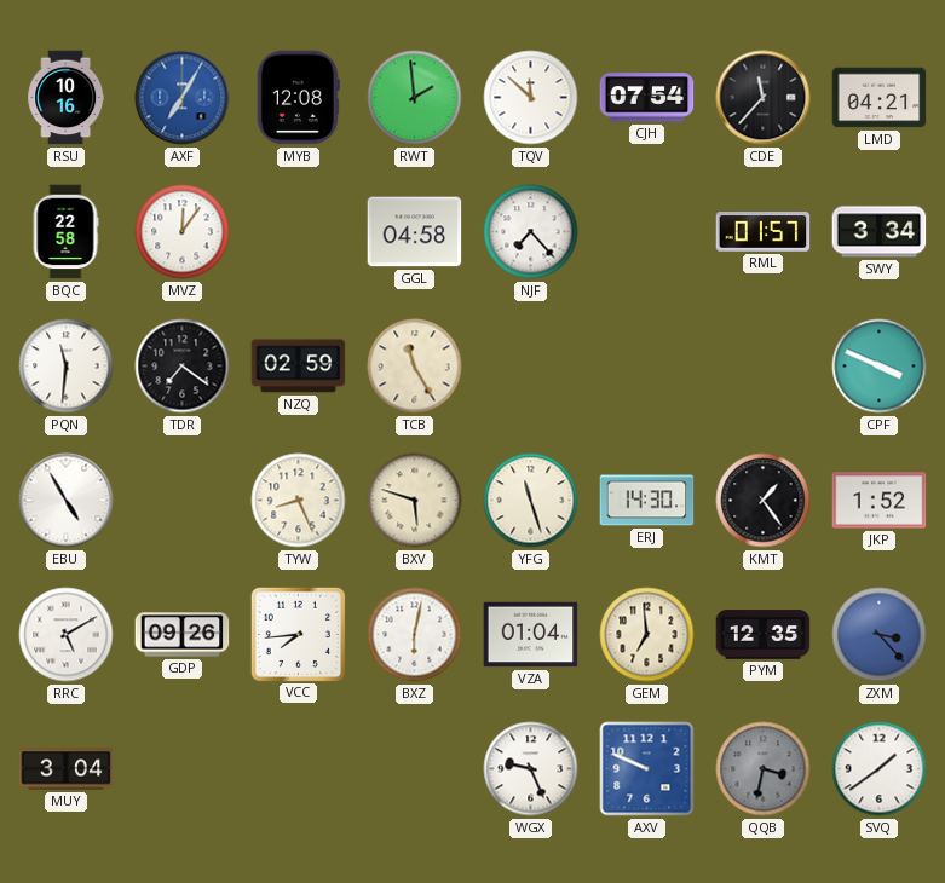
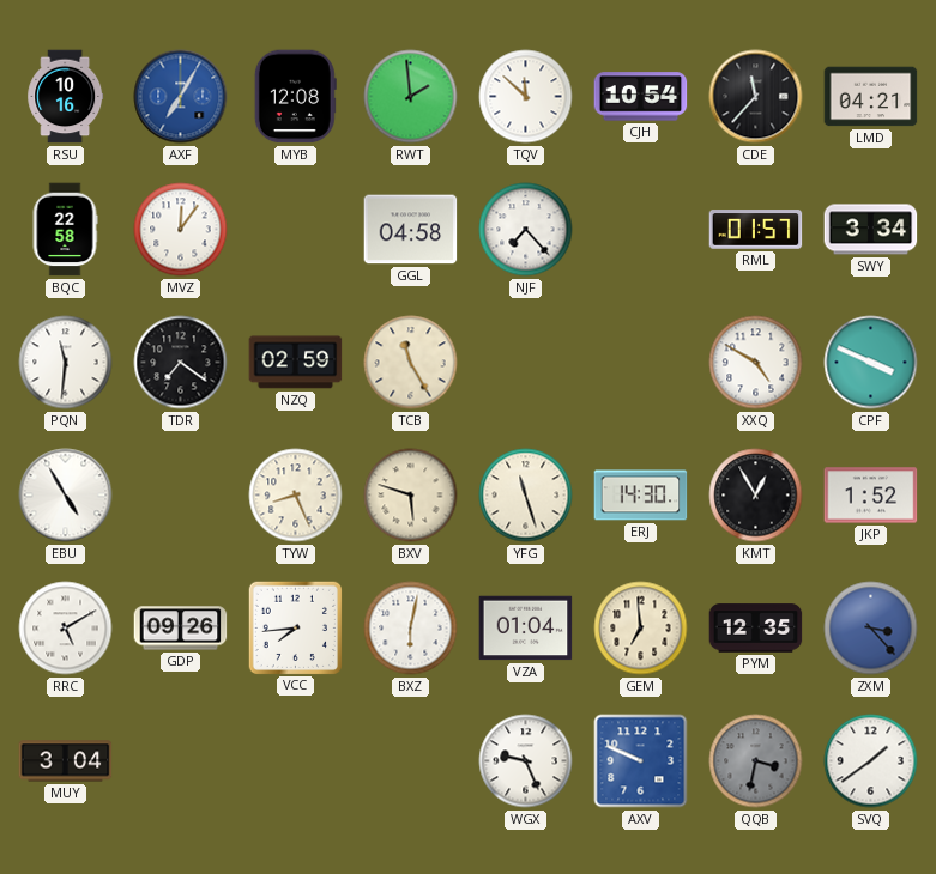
CJH: 07:54 -> 10:54
XXQ: none -> 4:50
KMT: 1:24 -> 12:55
